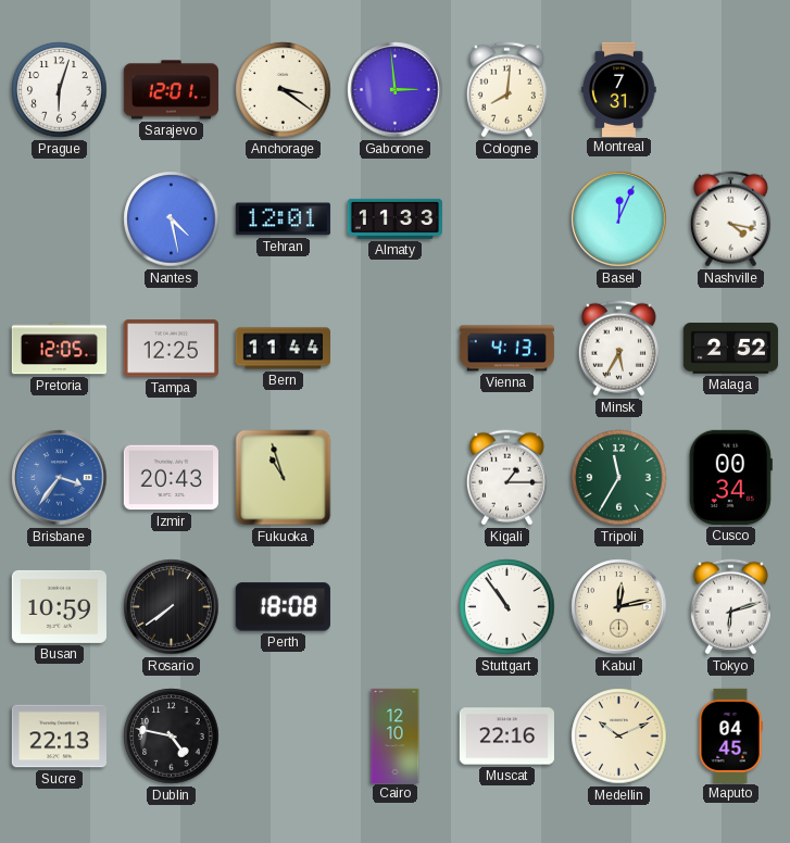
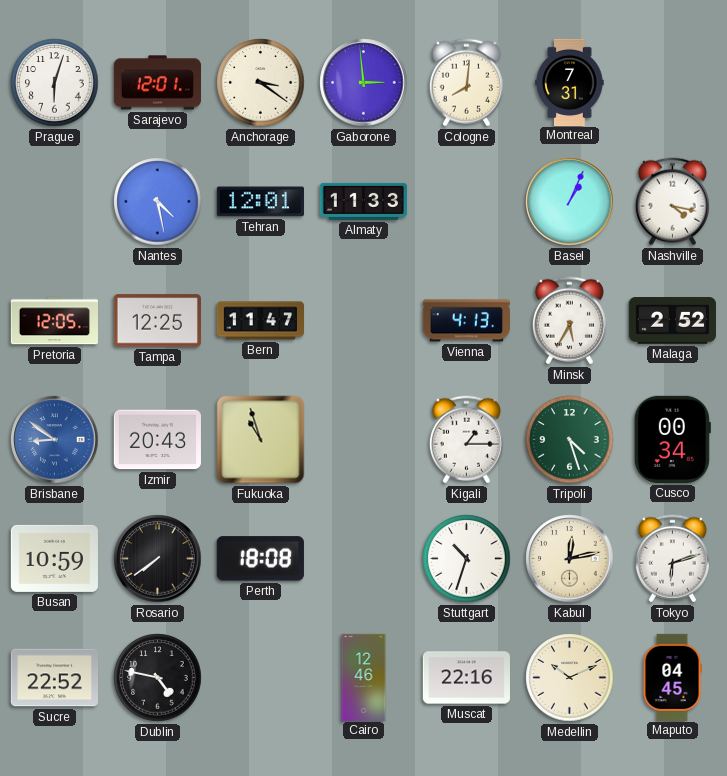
Basel: 12:04 -> 1:04
Bern: 11:44 -> 11:47
Brisbane: 3:36 -> 8:51
Tripoli: 11:35 -> 4:27
Stuttgart: 10:54 -> 10:33
Sucre: 22:13 -> 22:52
Cairo: 12:10 -> 12:46
